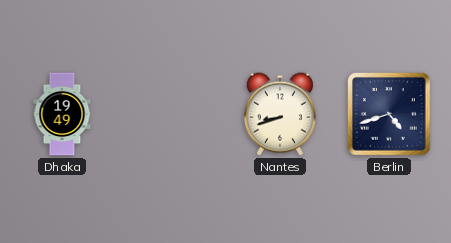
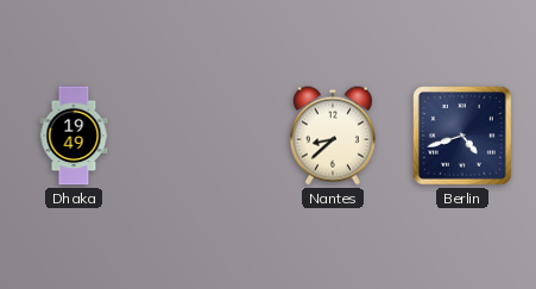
Nantes: 8:42 -> 8:38
